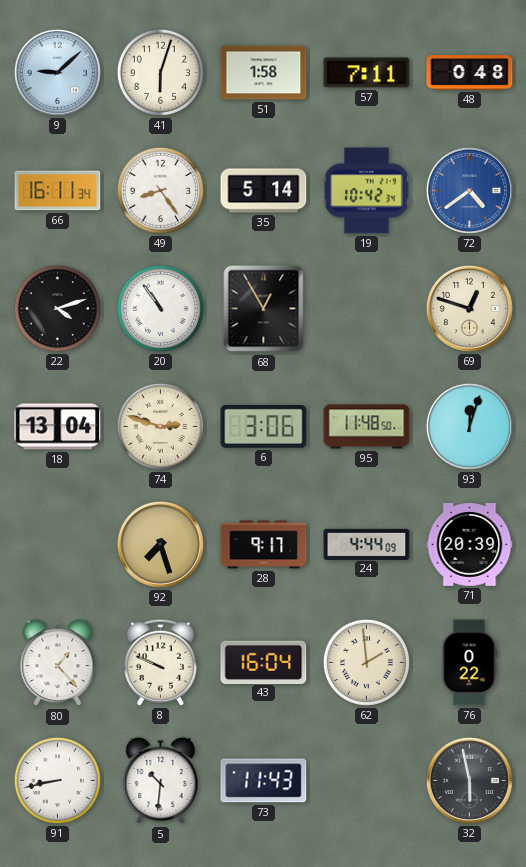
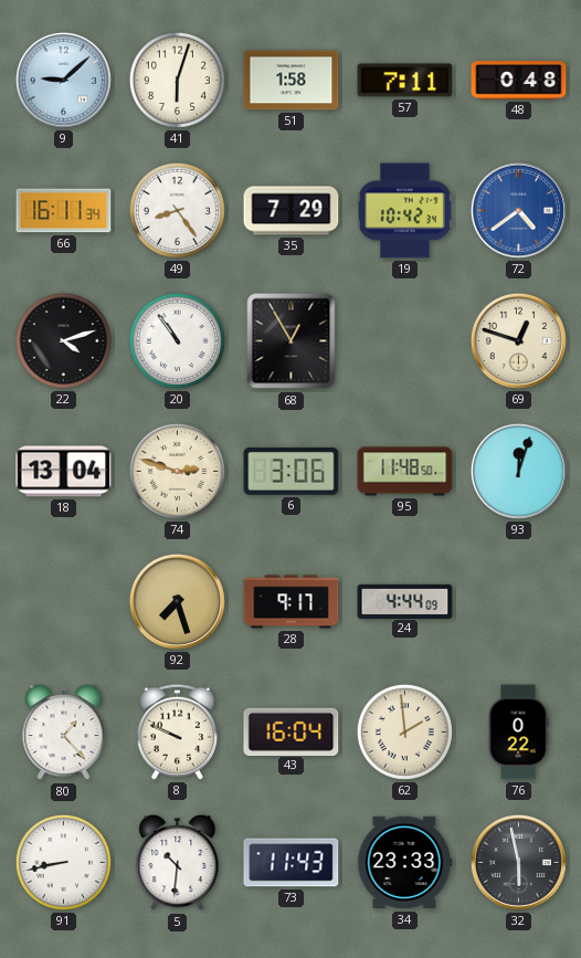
35: 5:14 -> 7:29
71: 20:39 -> none
34: none -> 23:33
